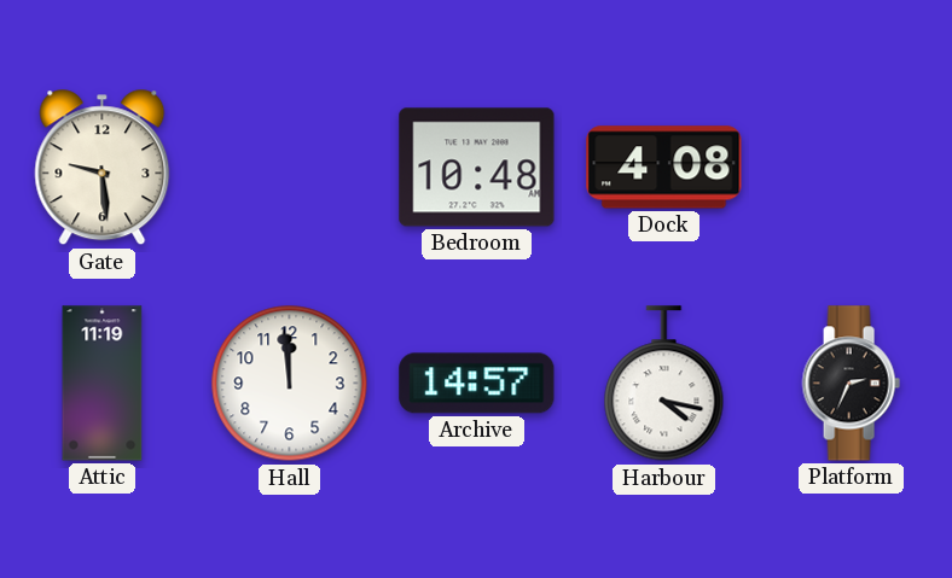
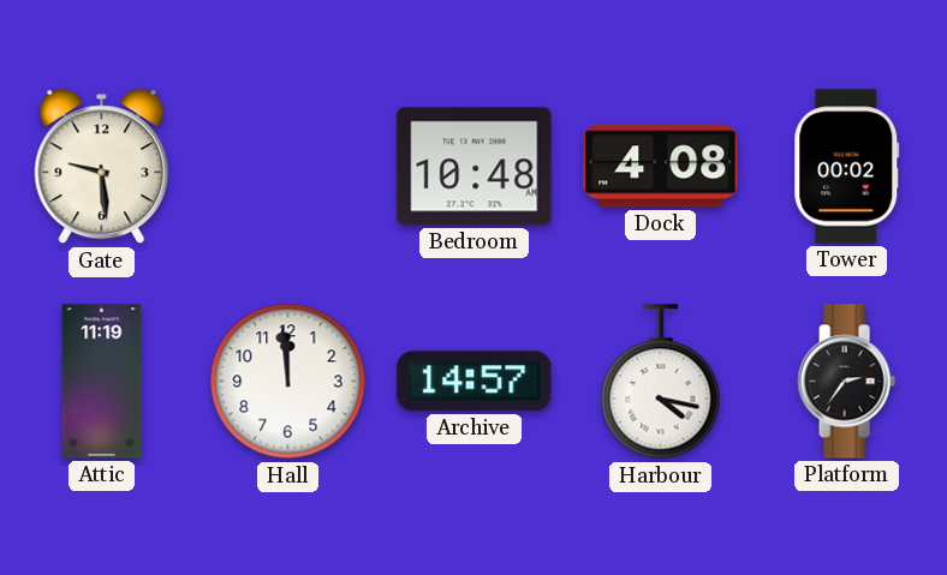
Tower: none -> 00:02
Platform: 2:34 -> 2:36
